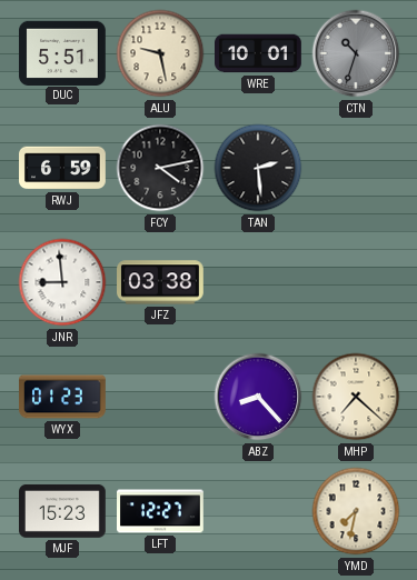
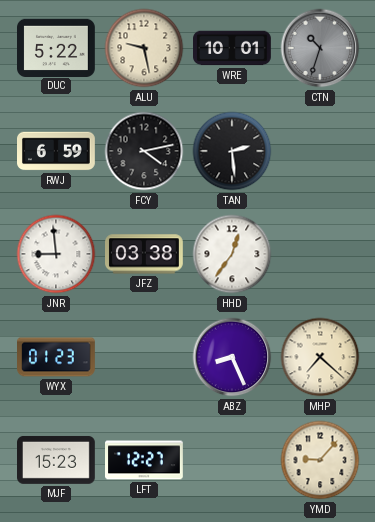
DUC: 5:51 -> 5:22
HHD: none -> 12:36
ABZ: 8:23 -> 8:26
YMD: 7:32 -> 9:07
